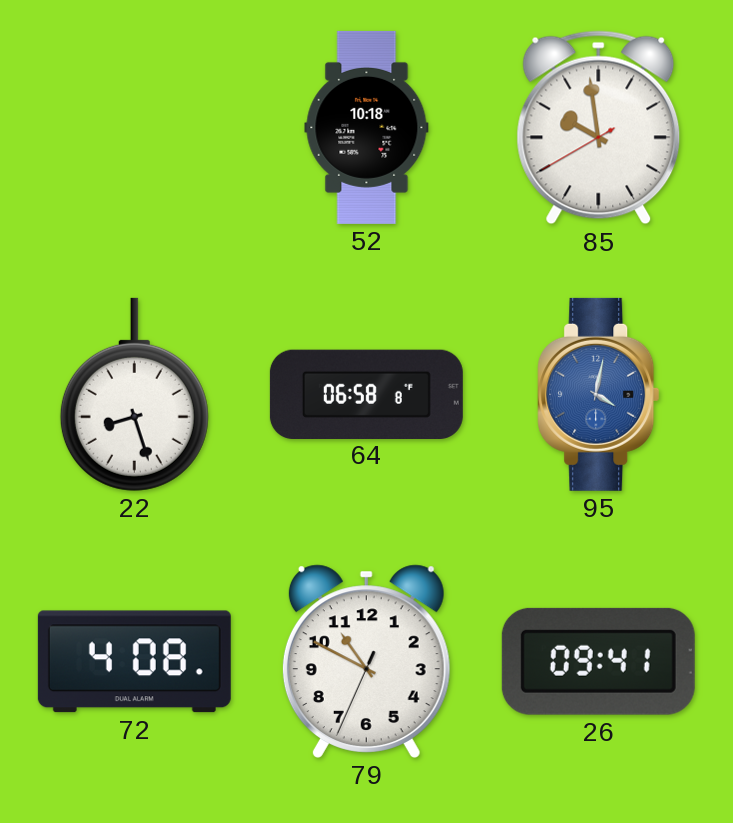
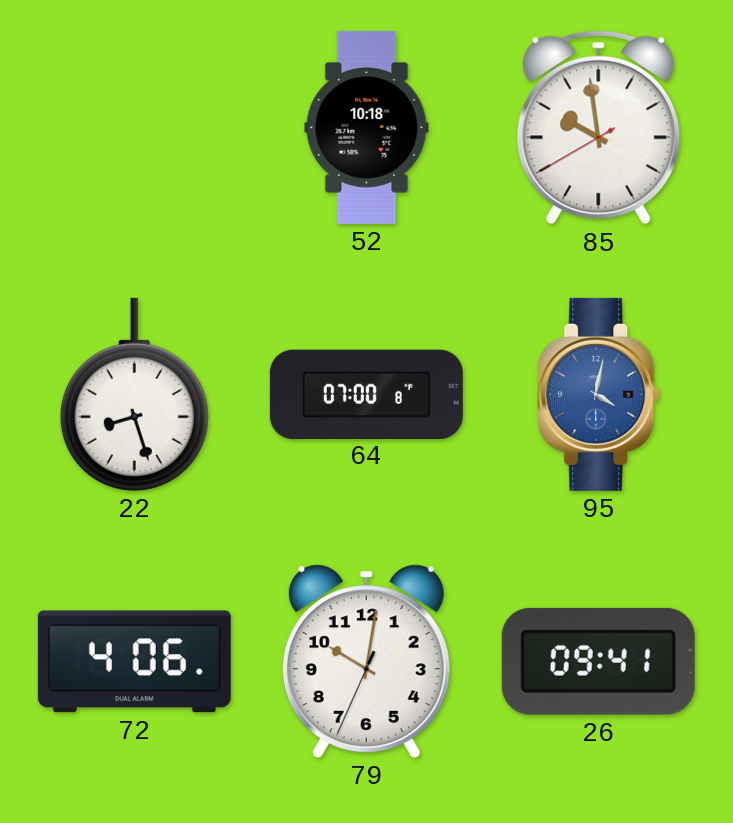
64: 06:58 -> 07:00
72: 4:08 -> 4:06
79: 10:49 -> 10:01
